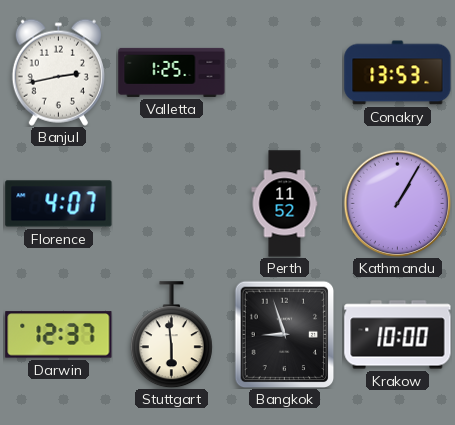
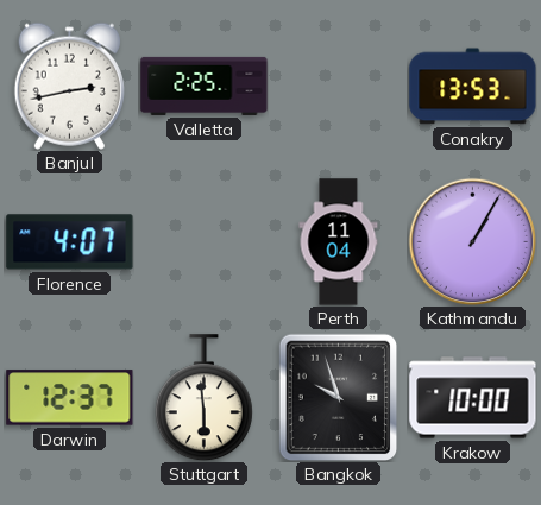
Valletta: 1:25 -> 2:25
Perth: 11:52 -> 11:04
Bangkok: 8:57 -> 9:57
